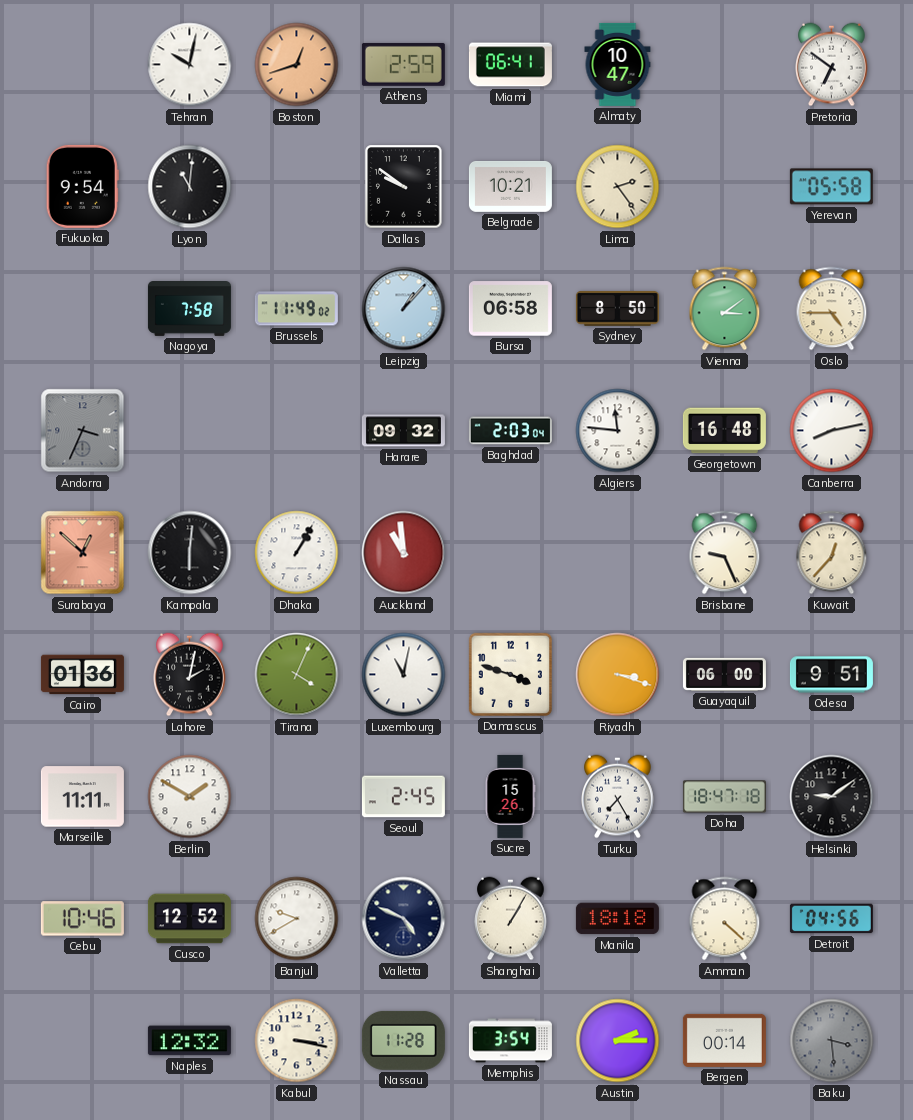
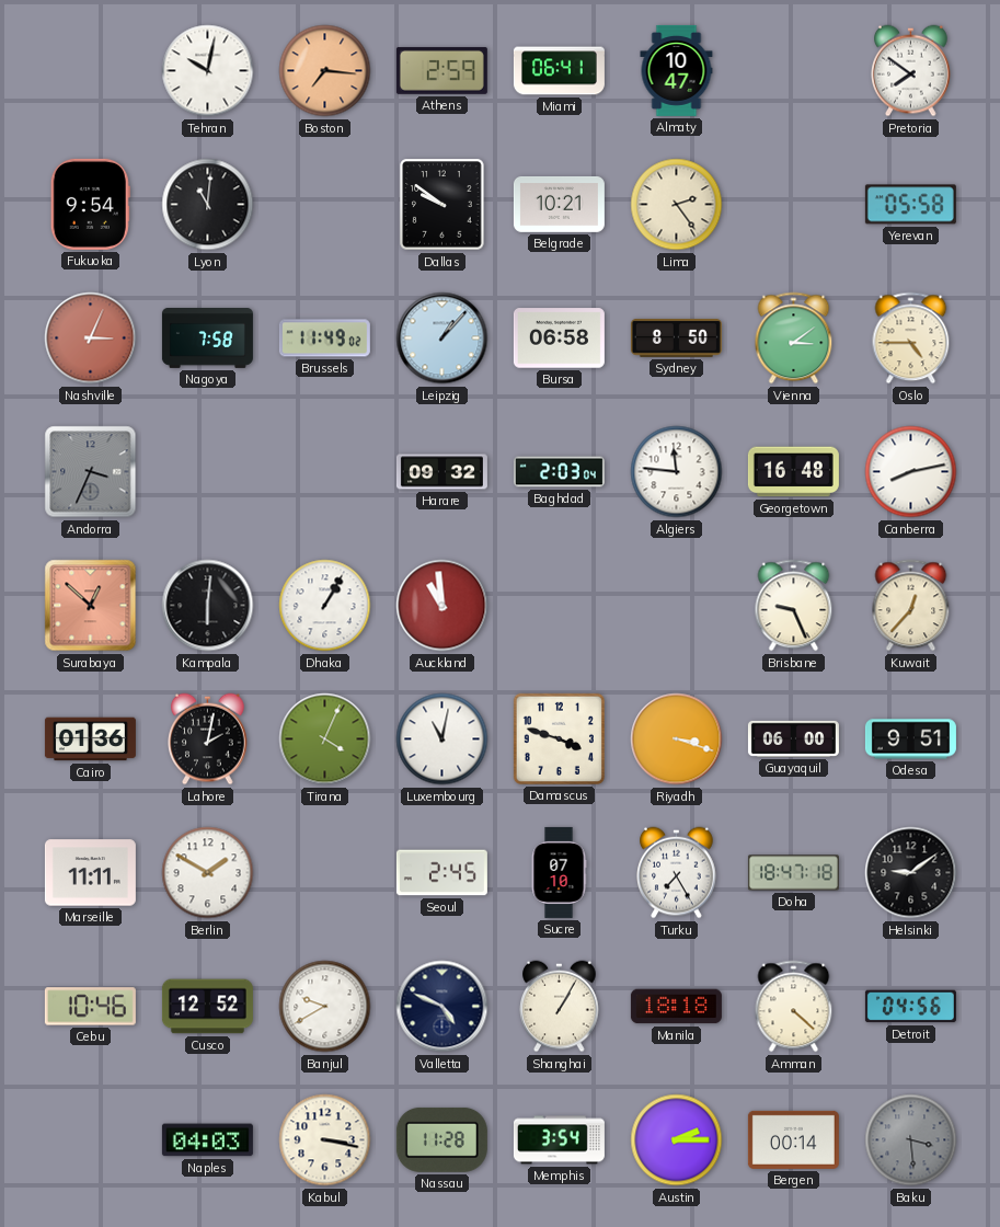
Boston: 12:42 -> 7:16
Pretoria: 6:51 -> 7:51
Nashville: none -> 3:04
Sucre: 15:26 -> 07:10
Naples: 12:32 -> 04:03
